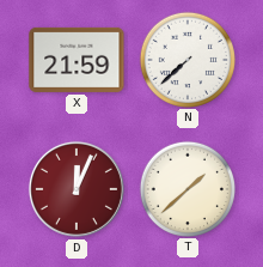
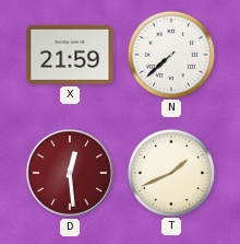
D: 12:04 -> 12:29
T: 1:38 -> 1:41
